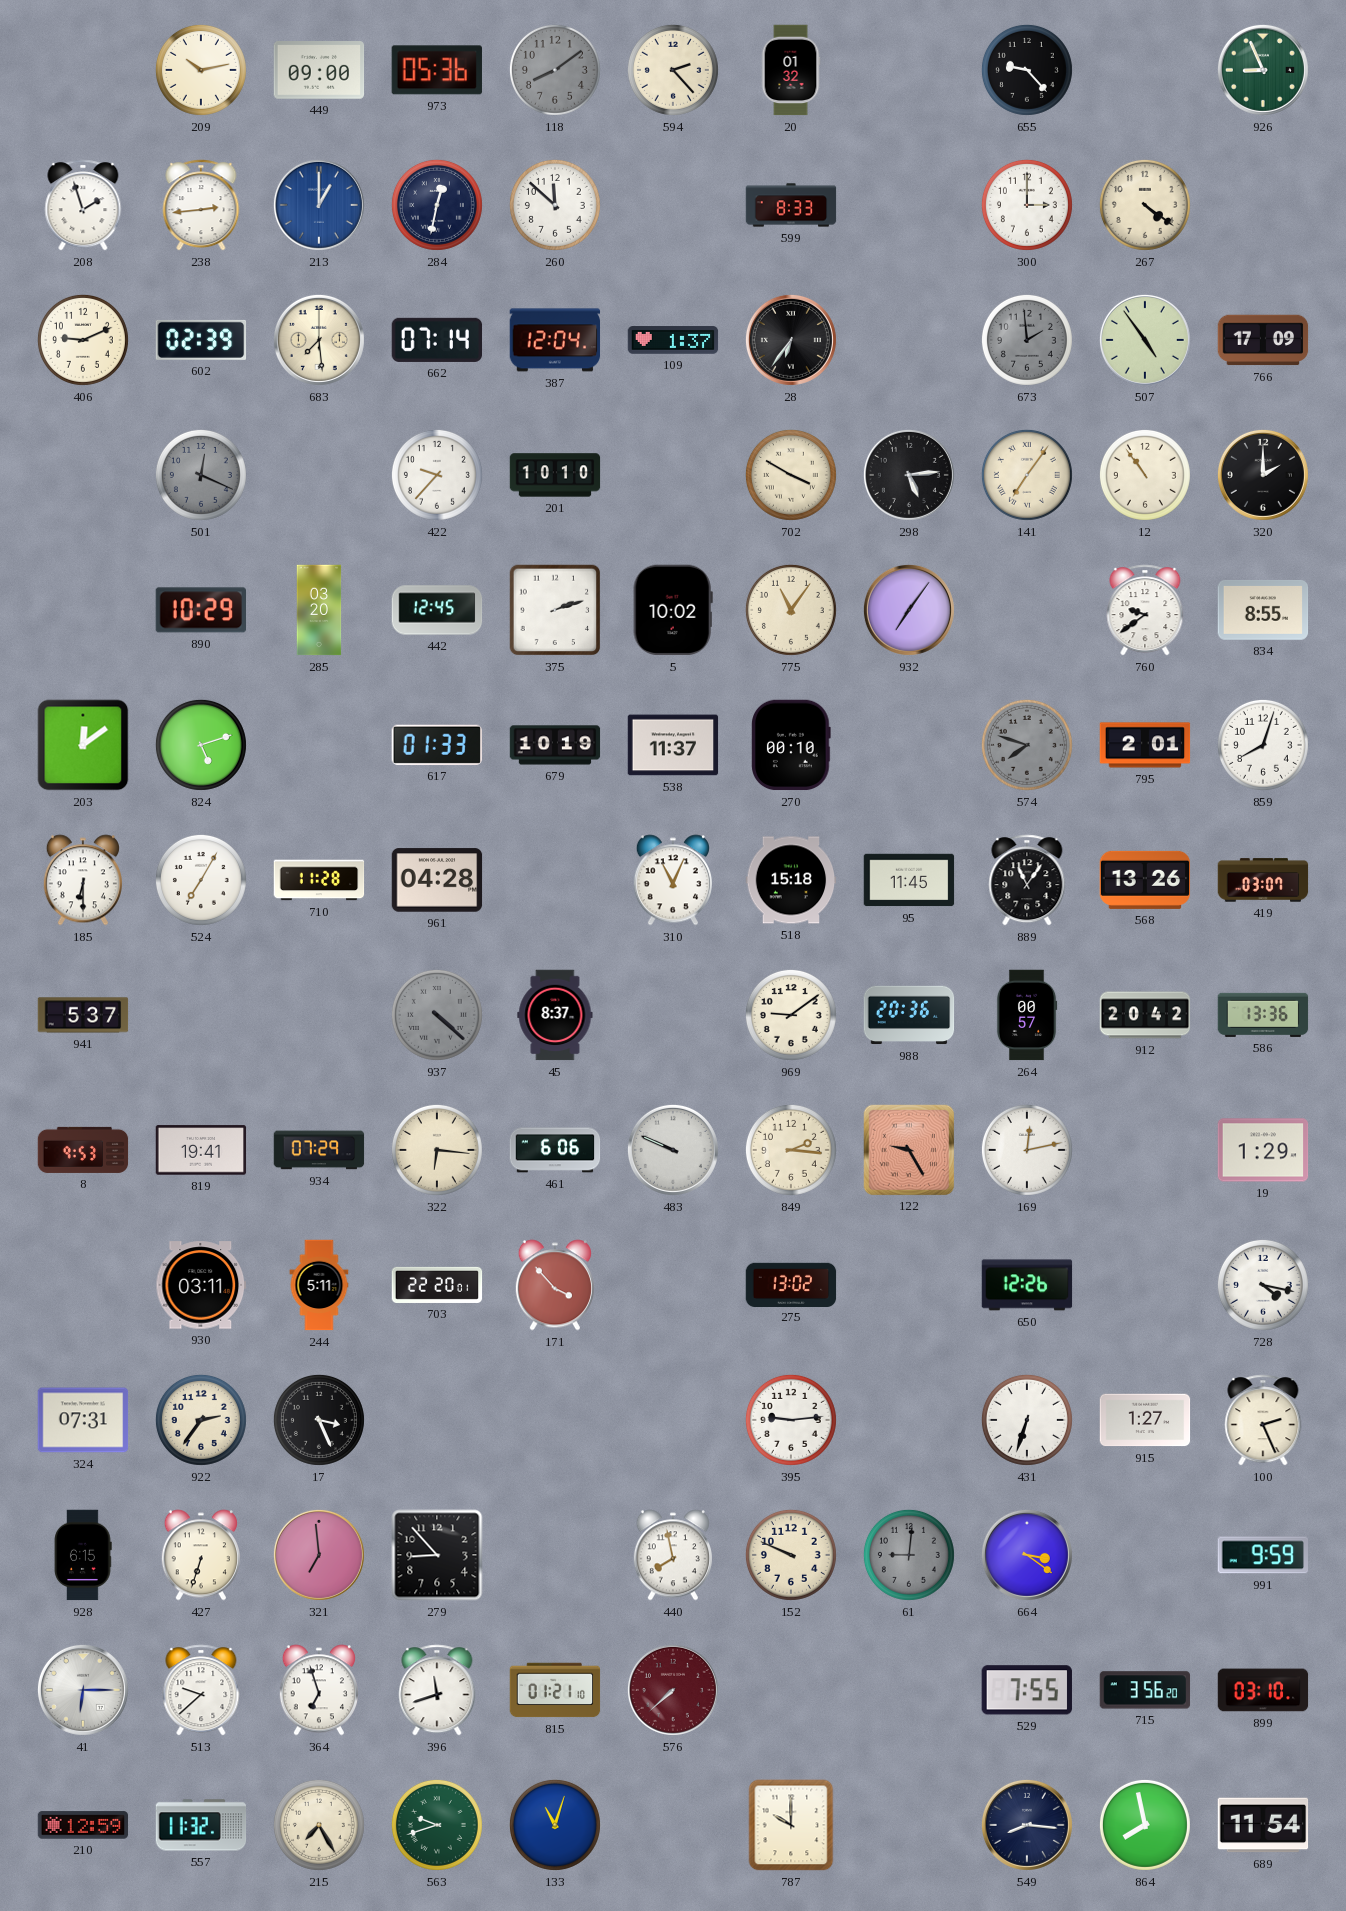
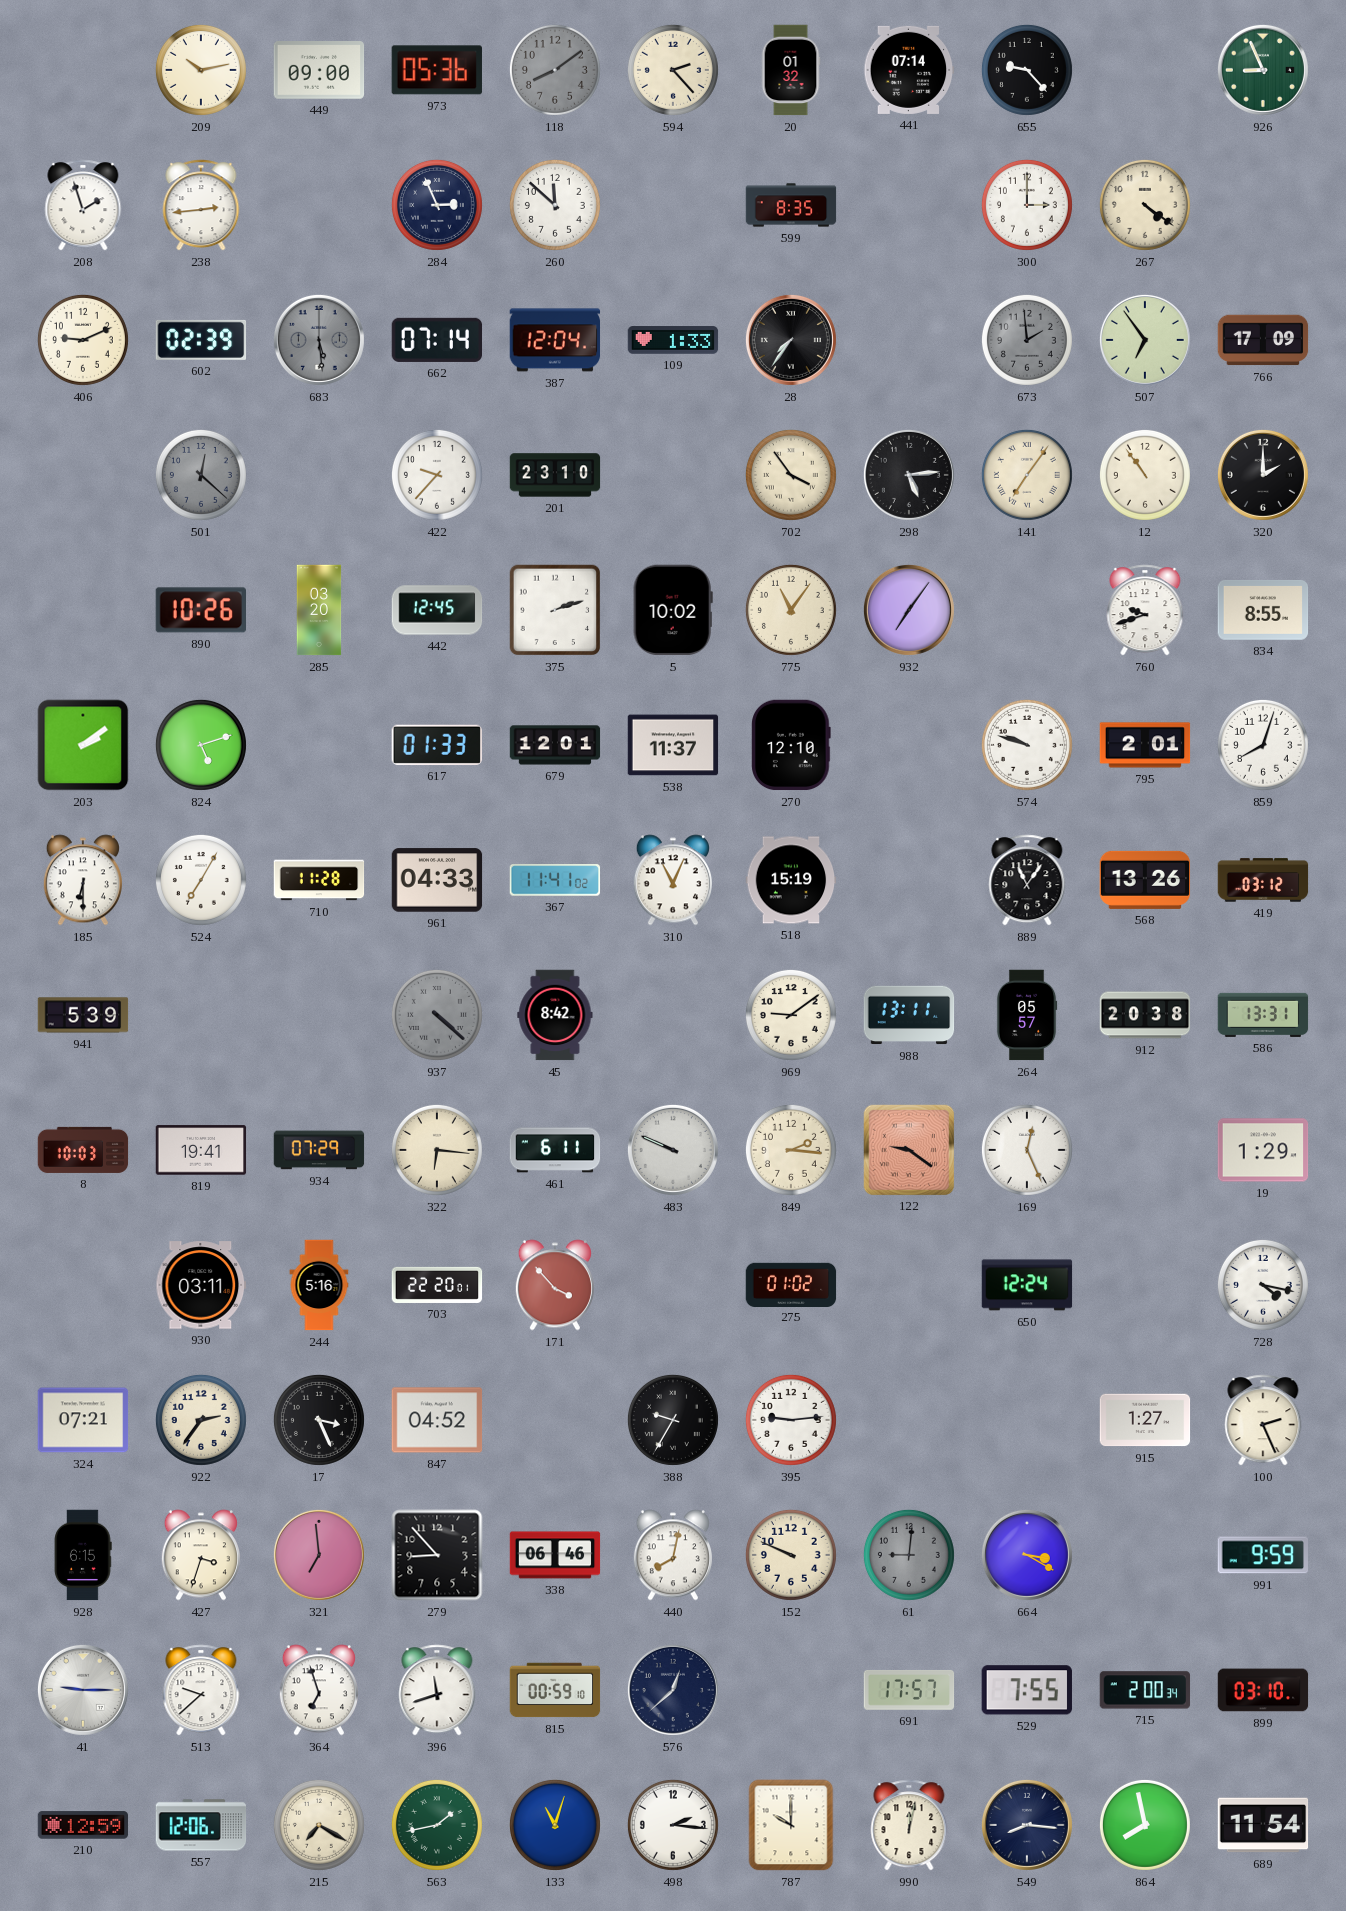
441: none -> 07:14
213: 1:00 -> none
284: 12:32 -> 2:56
599: 8:33 -> 8:35
683: 7:29 -> 5:29
683 dial: cream -> grey
109: 1:37 -> 1:33
28: 6:36 -> 7:36
507: 4:54 -> 6:54
501: 12:19 -> 12:22
201: 10:10 -> 23:10
702: 3:50 -> 3:54
890: 10:29 -> 10:26
760: 9:39 -> 9:42
203: 12:09 -> 2:09
679: 10:19 -> 12:01
270: 00:10 -> 12:10
574: 7:48 -> 9:48
574 dial: grey -> white
961: 04:28 -> 04:33
367: none -> 11:41
518: 15:18 -> 15:19
95: 11:45 -> none
419: 03:07 -> 03:12
941: 5:37 -> 5:39
45: 8:37 -> 8:42
988: 20:36 -> 13:11
264: 00:57 -> 05:57
912: 20:42 -> 20:38
586: 13:36 -> 13:31
8: 9:53 -> 10:03
461: 6:06 -> 6:11
122: 9:25 -> 9:21
169: 12:13 -> 12:26
244: 5:11 -> 5:16
275: 13:02 -> 01:02
650: 12:26 -> 12:24
324: 07:31 -> 07:21
847: none -> 04:52
388: none -> 9:35
431: 6:33 -> none
427: 6:33 -> 3:33
338: none -> 06:46
440: 7:58 -> 8:02
664: 3:21 -> 3:20
41: 6:15 -> 9:15
815: 01:21 -> 00:59
576: 7:38 -> 12:38
576 dial: burgundy -> navy
691: none -> 17:57
715: 3:56 -> 2:00
557: 11:32 -> 12:06
215: 7:25 -> 7:20
563: 9:42 -> 1:43
498: none -> 2:16
990: none -> 12:02
